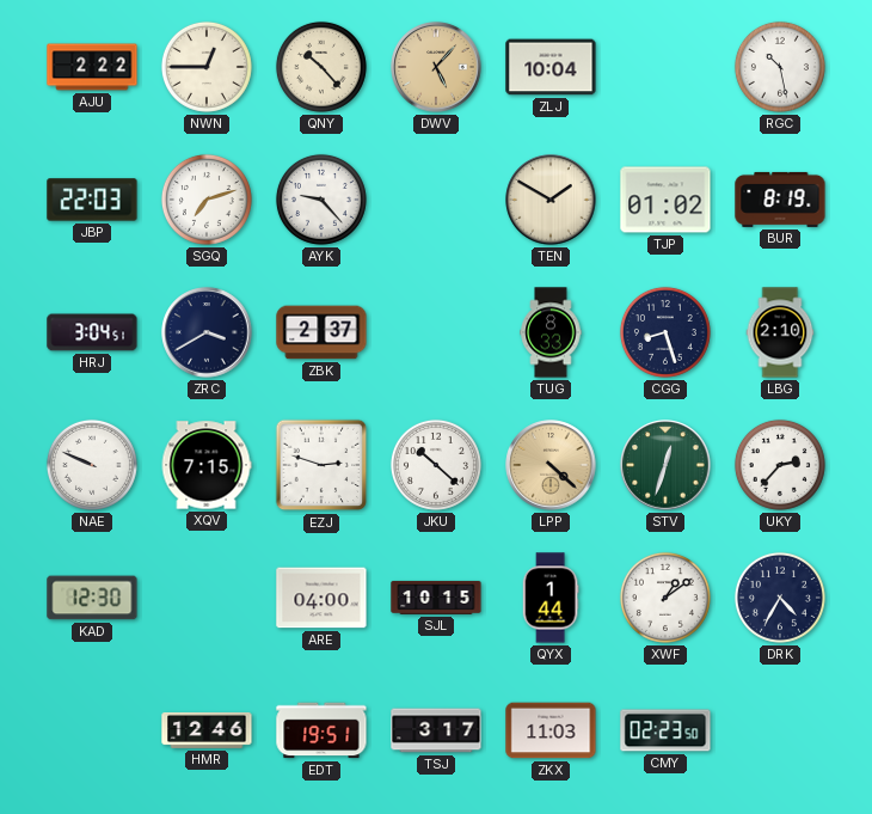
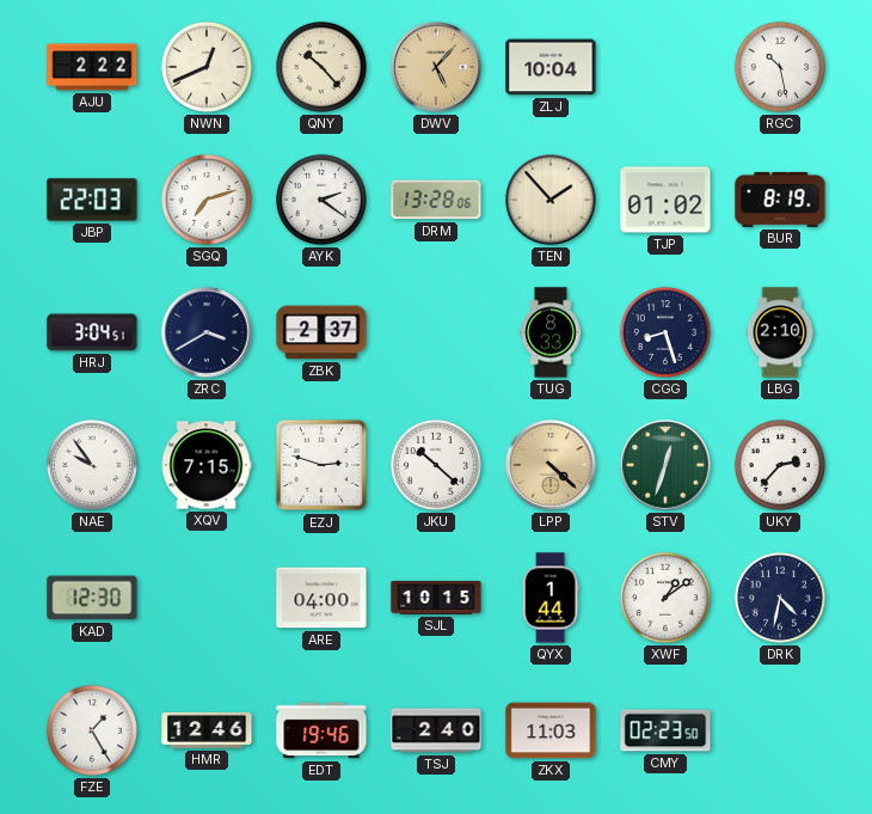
NWN: 12:45 -> 12:41
AYK: 9:23 -> 2:21
DRM: none -> 13:28
TEN: 1:50 -> 1:53
NAE: 9:49 -> 9:54
DRK: 4:35 -> 4:32
FZE: none -> 1:25
EDT: 19:51 -> 19:46
TSJ: 3:17 -> 2:40
